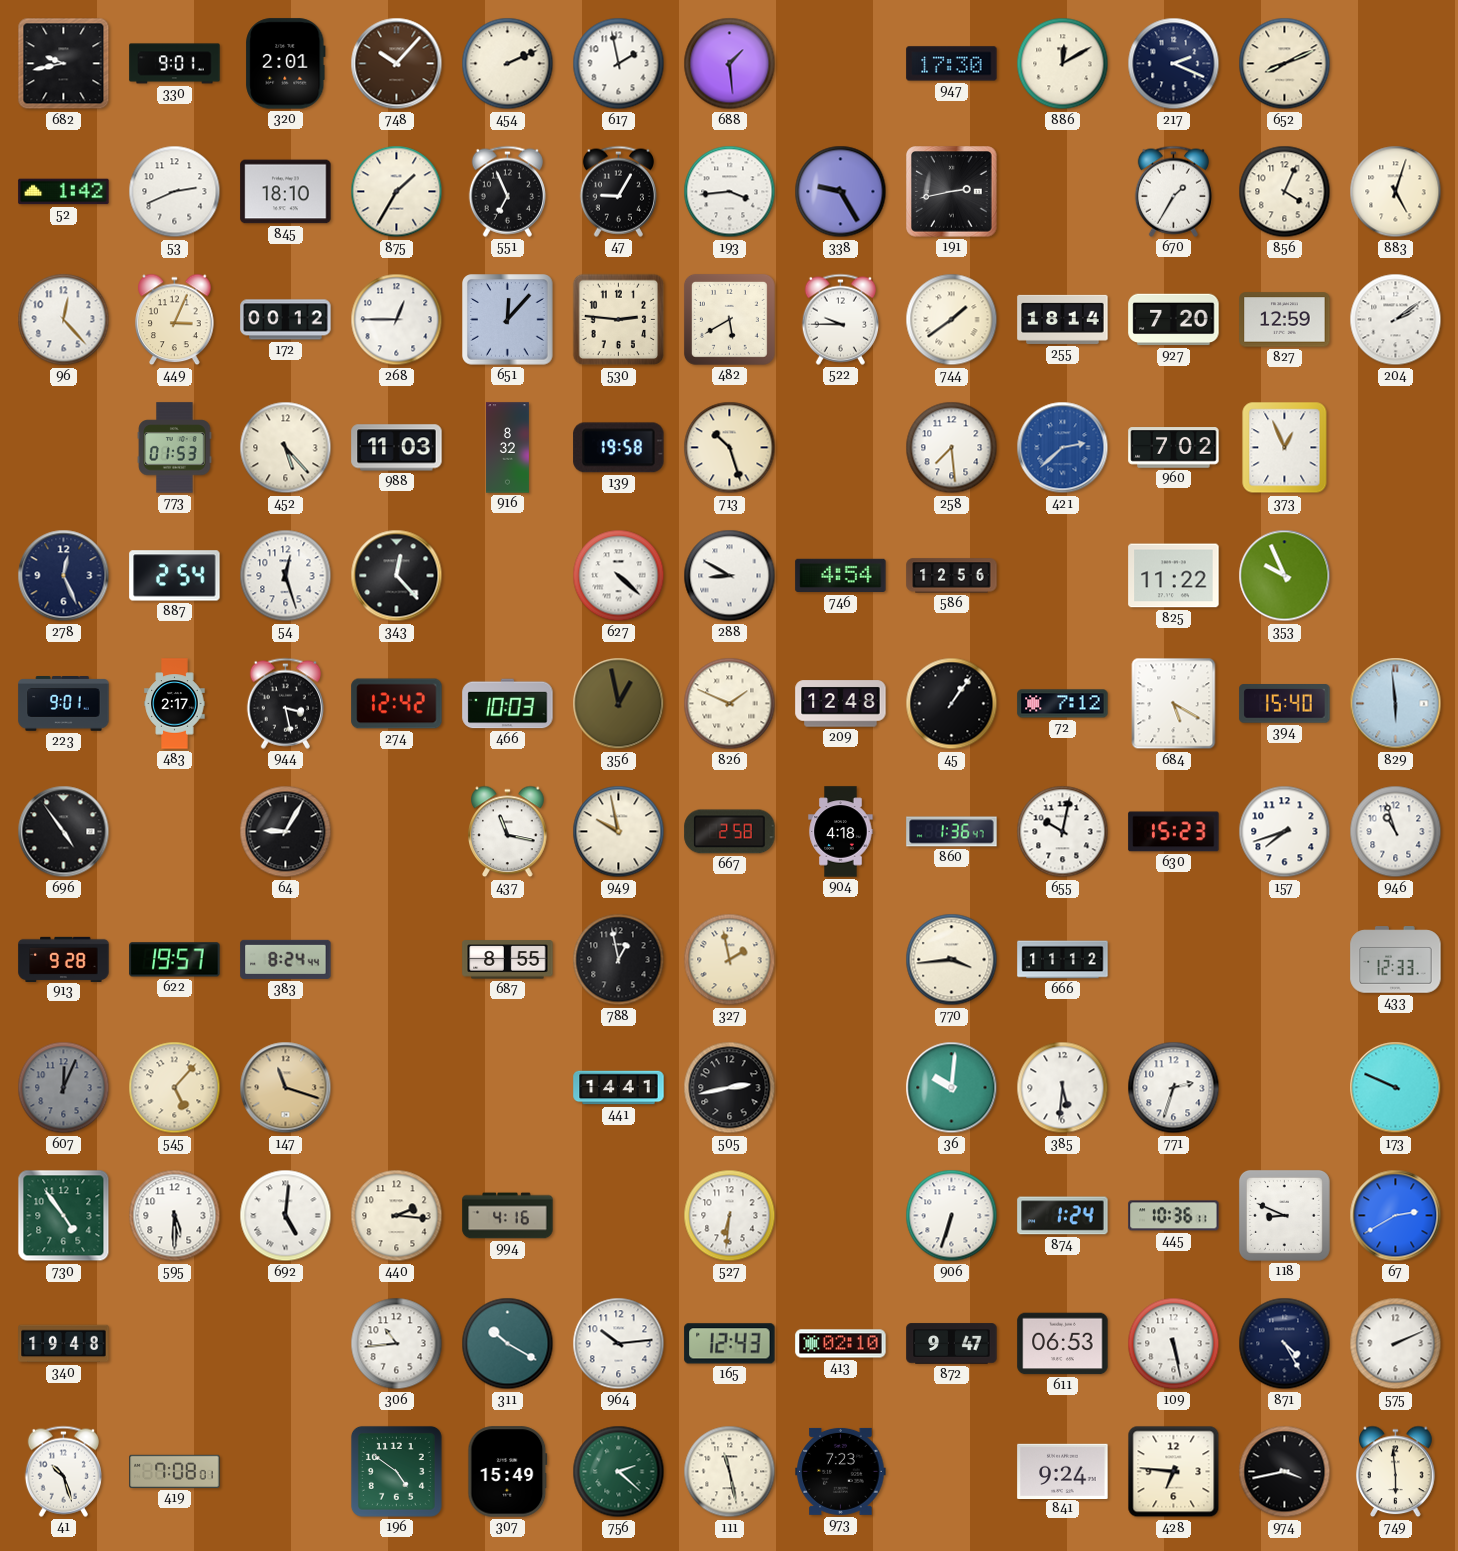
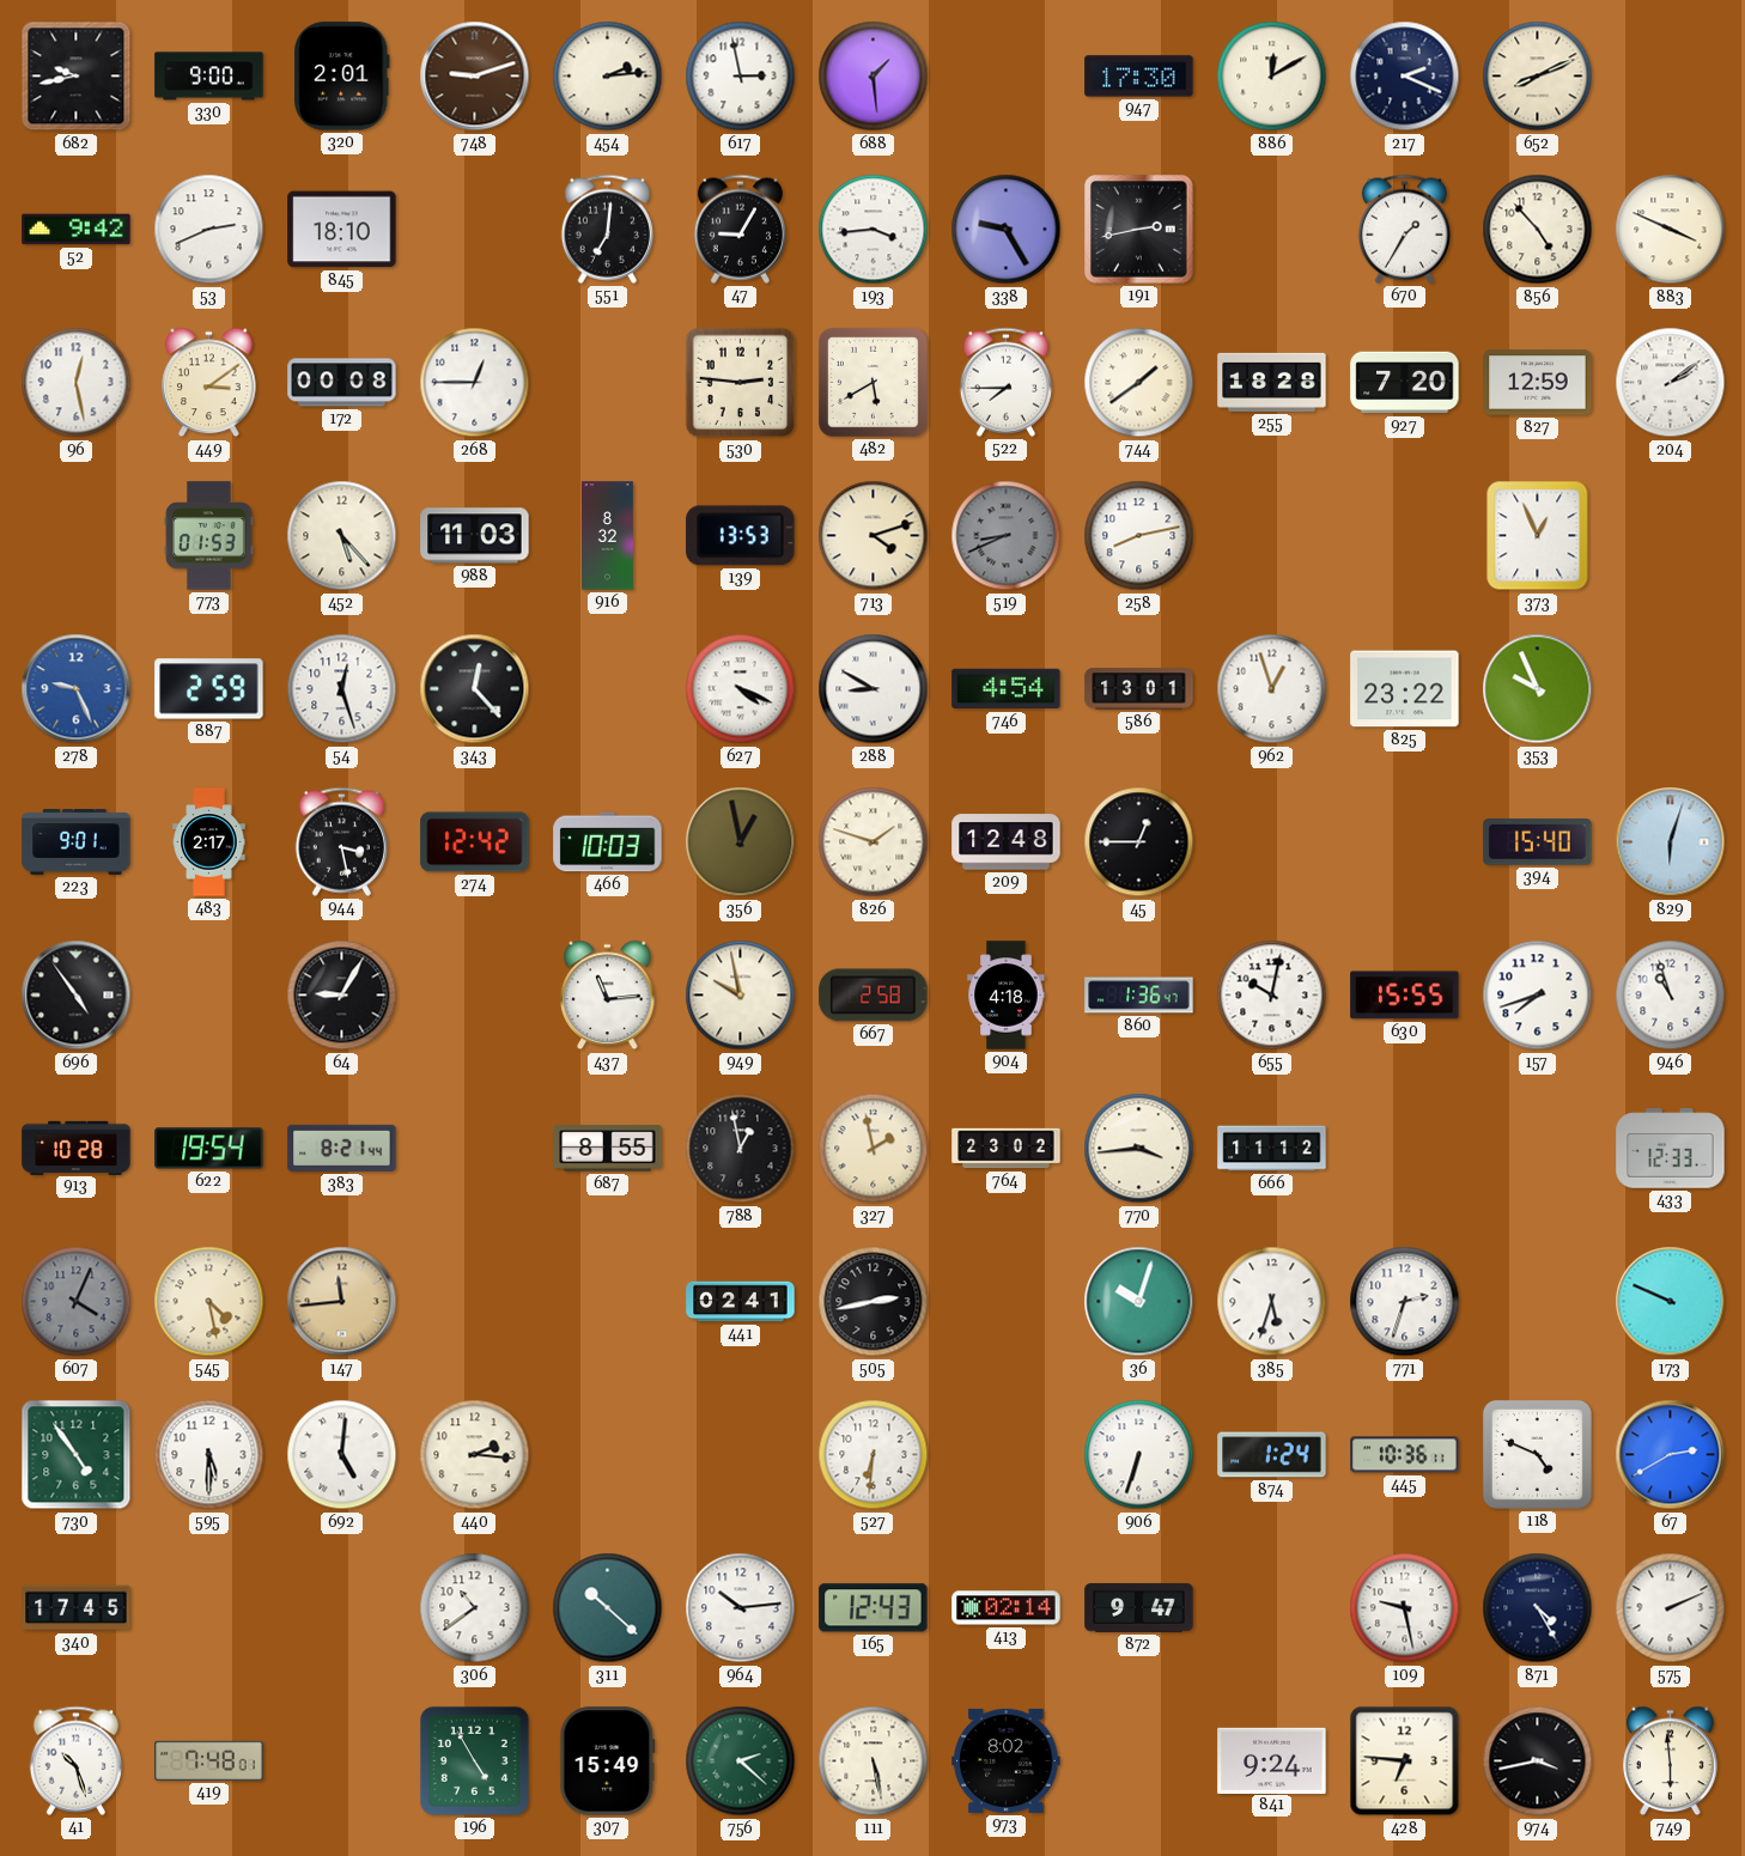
330: 9:01 -> 9:00
748: 10:07 -> 9:12
454: 2:11 -> 2:14
617: 1:58 -> 2:58
52: 1:42 -> 9:42
875: 1:35 -> none
551: 6:56 -> 7:01
856: 4:04 -> 4:53
883: 5:03 -> 3:49
96: 12:23 -> 12:28
449: 3:04 -> 3:09
172: 00:12 -> 00:08
651: 12:07 -> none
522: 9:45 -> 7:45
255: 18:14 -> 18:28
139: 19:58 -> 13:53
713: 10:27 -> 4:12
519: none -> 8:41
258: 7:29 -> 8:13
421: 2:38 -> none
960: 7:02 -> none
278: 12:26 -> 9:26
278 dial: navy -> blue
887: 2:54 -> 2:59
627: 4:22 -> 4:19
586: 12:56 -> 13:01
962: none -> 12:57
825: 11:22 -> 23:22
826: 1:49 -> 1:48
45: 1:06 -> 12:45
72: 7:12 -> none
684: 5:20 -> none
829: 5:59 -> 6:03
437: 11:17 -> 11:14
630: 15:23 -> 15:55
913: 9:28 -> 10:28
622: 19:57 -> 19:54
383: 8:24 -> 8:21
764: none -> 23:02
607: 12:04 -> 4:04
545: 5:07 -> 4:28
147: 11:18 -> 11:44
441: 14:41 -> 02:41
36: 10:01 -> 10:03
385: 5:31 -> 5:33
994: 4:16 -> none
118: 8:49 -> 4:49
340: 19:48 -> 17:45
306: 10:44 -> 10:39
311: 10:20 -> 10:22
413: 02:10 -> 02:14
611: 06:53 -> none
109: 5:28 -> 9:28
419: 7:08 -> 7:48
196: 4:51 -> 4:55
111: 11:28 -> 5:28
973: 7:23 -> 8:02
